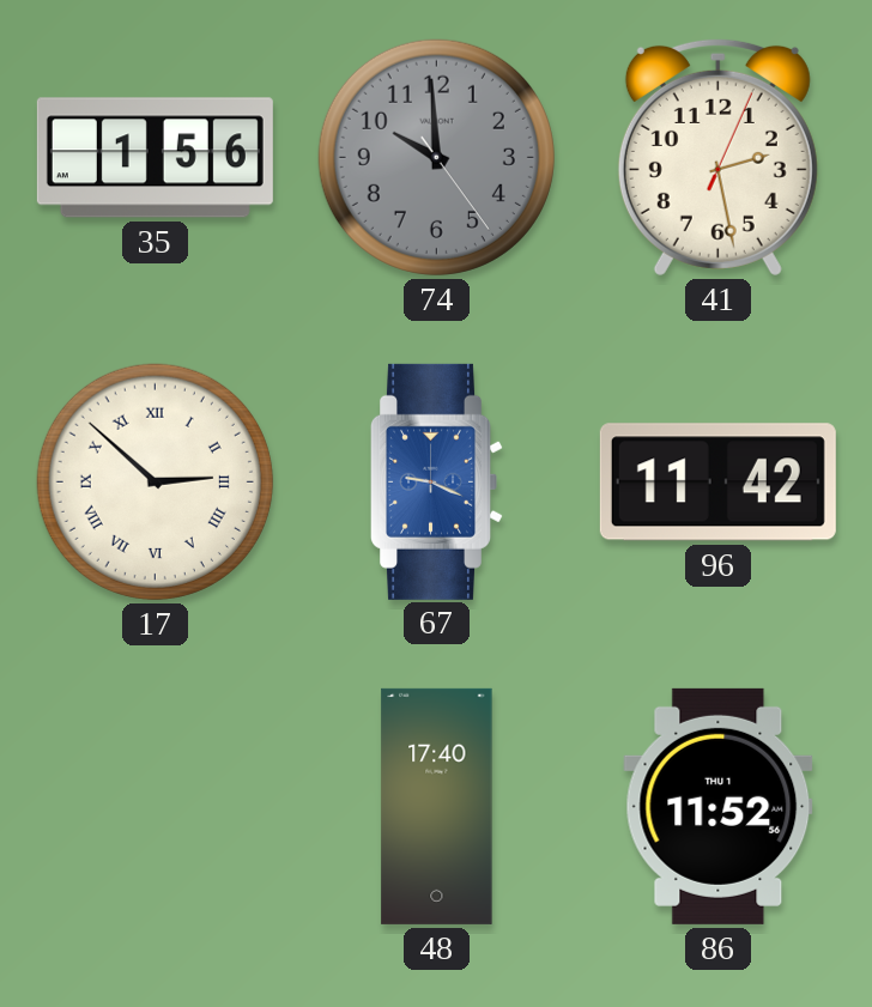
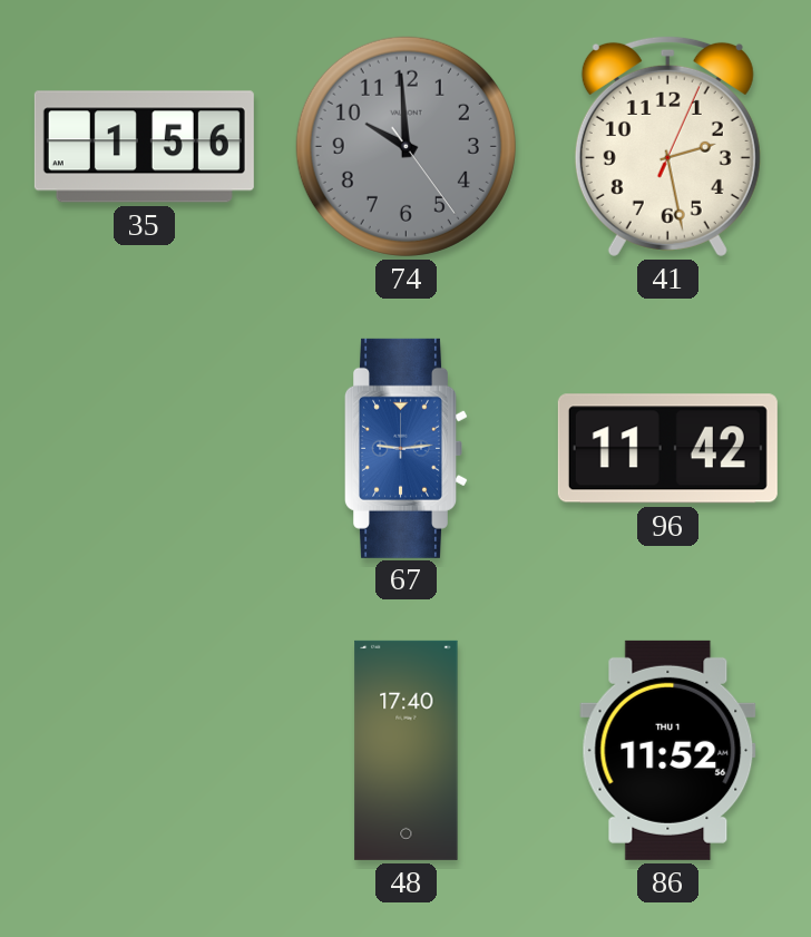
17: 2:52 -> none
67: 9:19 -> 9:14
